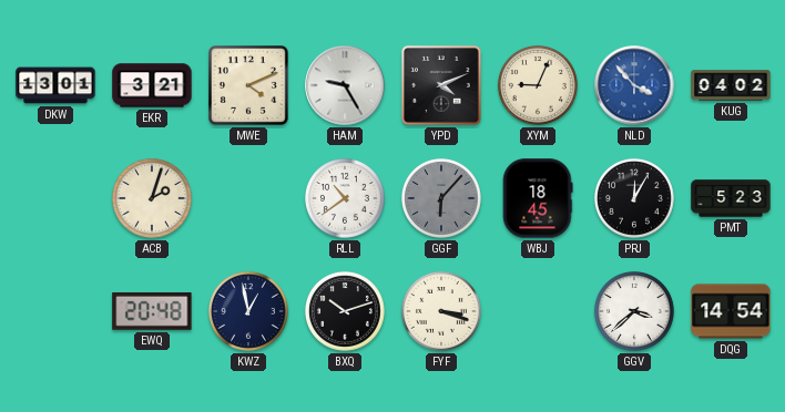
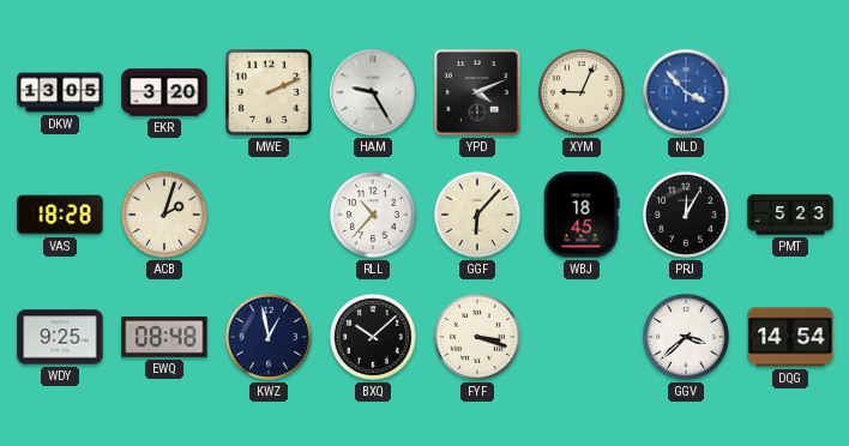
DKW: 13:01 -> 13:05
EKR: 3:21 -> 3:20
MWE: 4:11 -> 2:11
KUG: 04:02 -> none
VAS: none -> 18:28
RLL: 10:39 -> 10:37
GGF dial: grey -> cream
WDY: none -> 9:25
EWQ: 20:48 -> 08:48
BXQ: 10:12 -> 10:08
